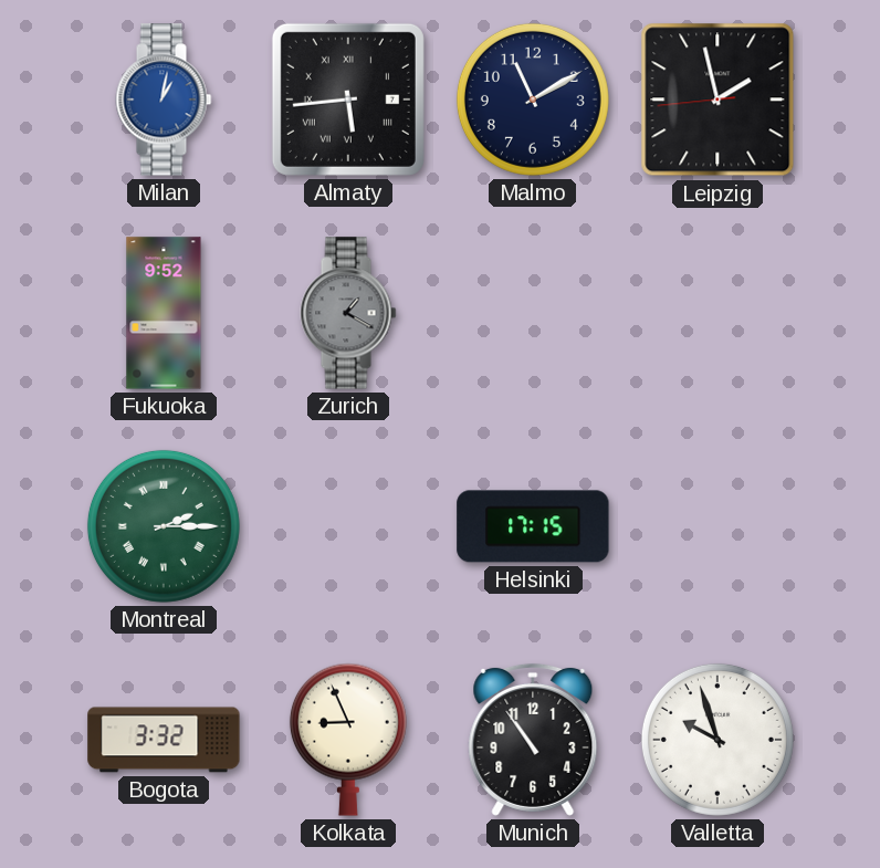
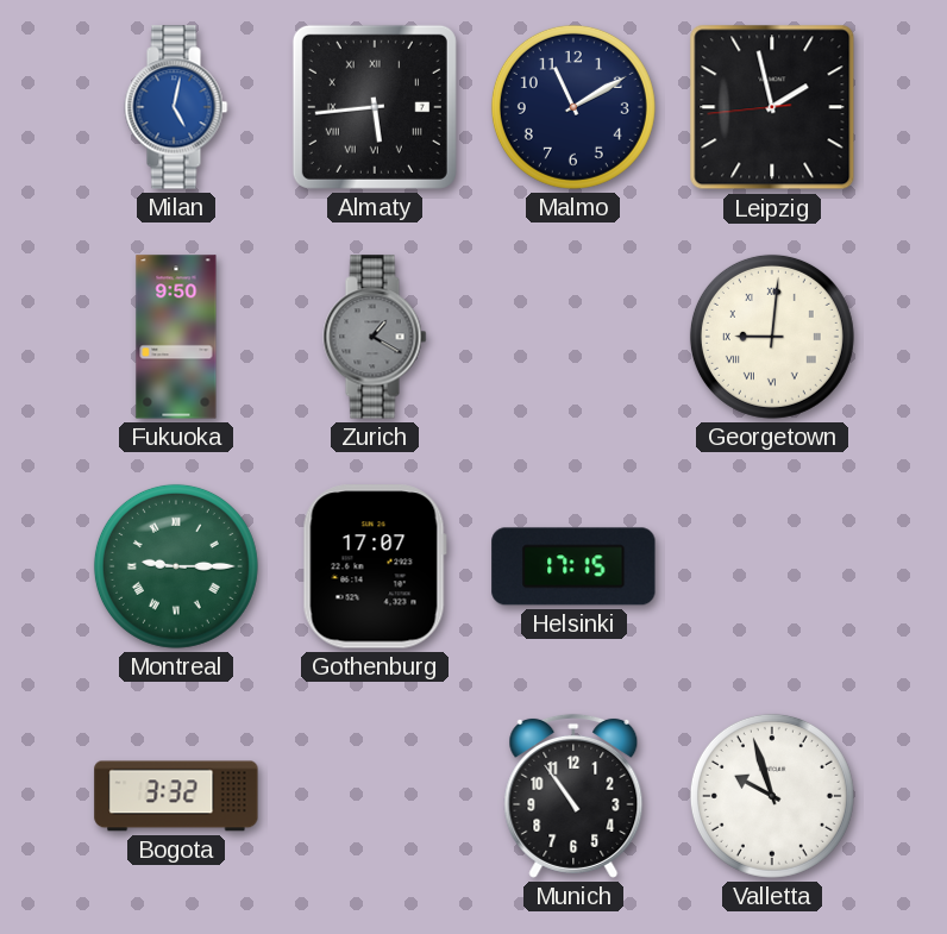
Milan: 1:02 -> 5:02
Fukuoka: 9:52 -> 9:50
Georgetown: none -> 9:01
Montreal: 2:15 -> 9:15
Gothenburg: none -> 17:07
Kolkata: 8:56 -> none
